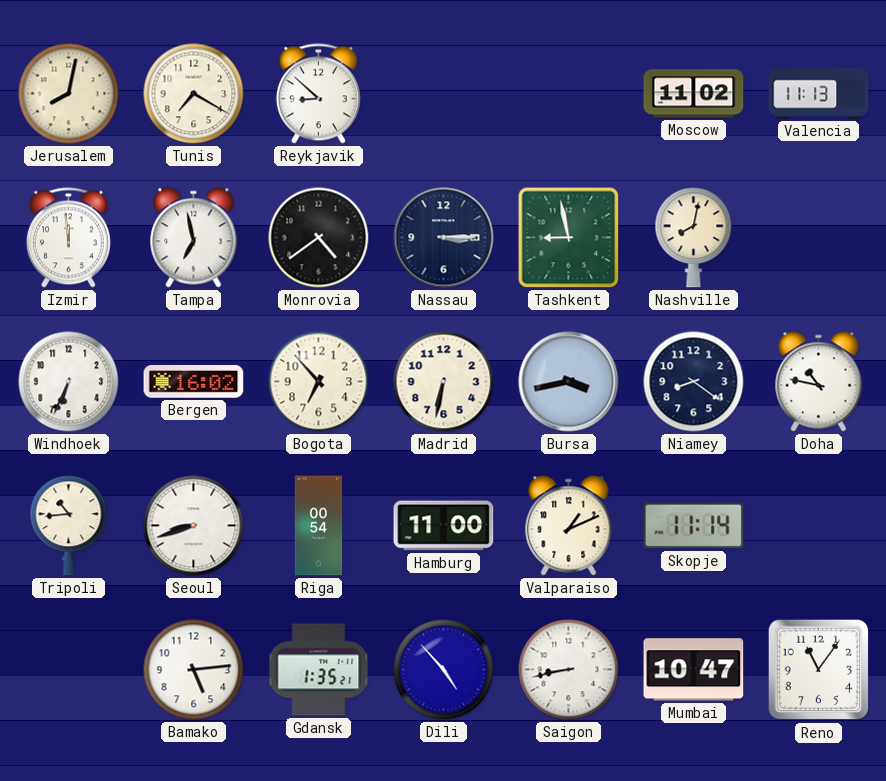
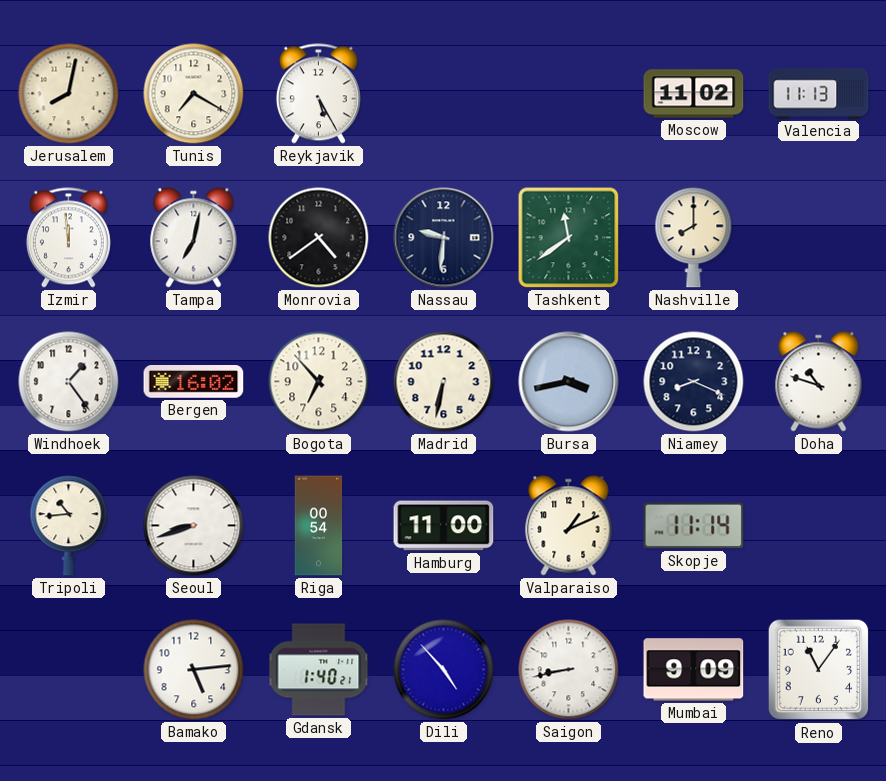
Reykjavik: 8:52 -> 5:25
Tampa: 6:58 -> 7:02
Nassau: 3:15 -> 9:31
Tashkent: 8:58 -> 11:39
Nashville: 8:02 -> 8:00
Windhoek: 6:34 -> 1:24
Niamey: 8:21 -> 8:19
Doha: 10:47 -> 10:48
Gdansk: 1:35 -> 1:40
Mumbai: 10:47 -> 9:09
